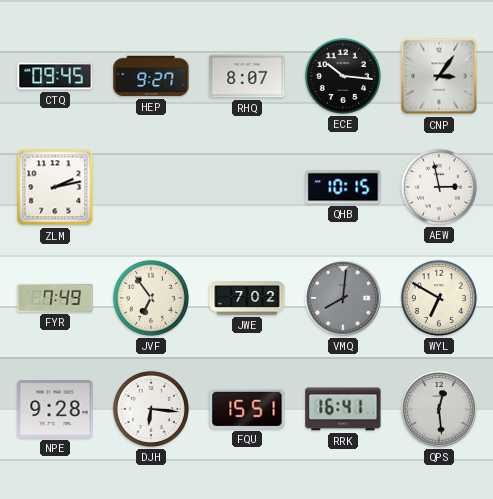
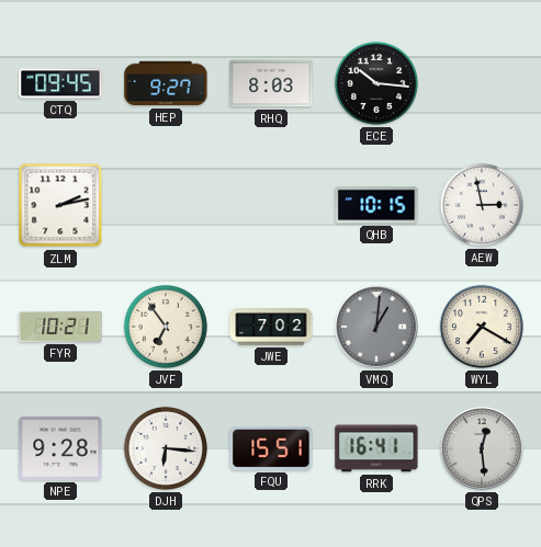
RHQ: 8:07 -> 8:03
CNP: 3:06 -> none
FYR: 7:49 -> 10:21
VMQ: 8:01 -> 1:01
WYL: 6:50 -> 7:20
